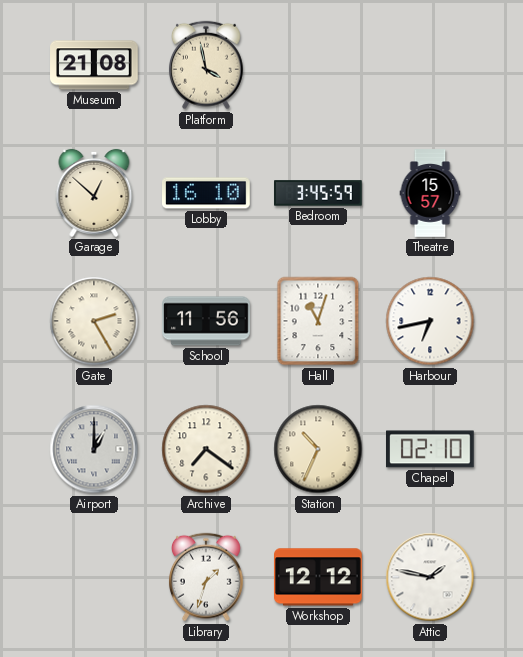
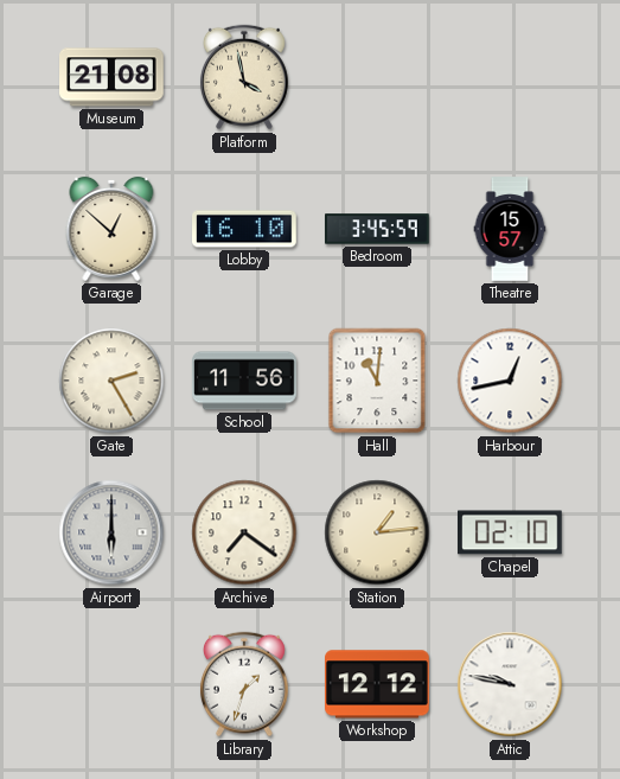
Hall: 11:03 -> 11:01
Harbour: 6:43 -> 12:43
Airport: 1:00 -> 6:00
Station: 10:34 -> 1:14
Attic: 1:47 -> 9:47
